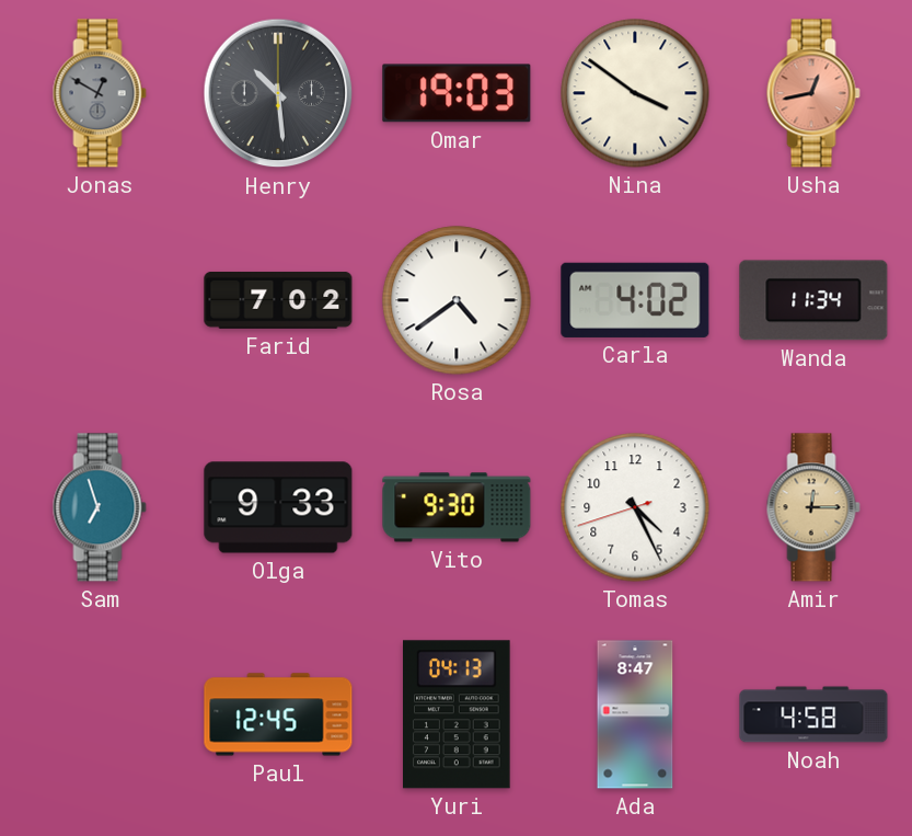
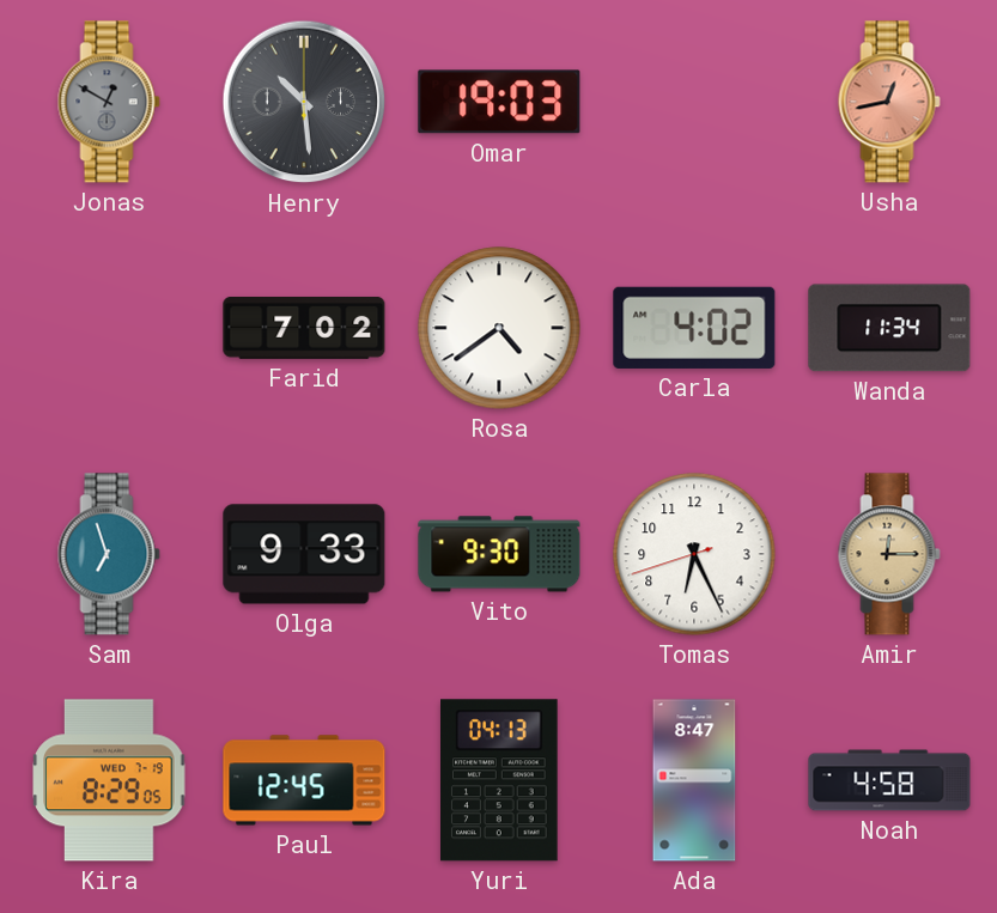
Nina: 3:51 -> none
Tomas: 4:25 -> 6:25
Kira: none -> 8:29
